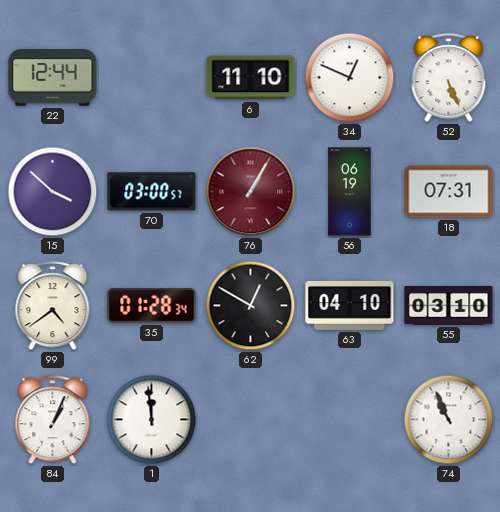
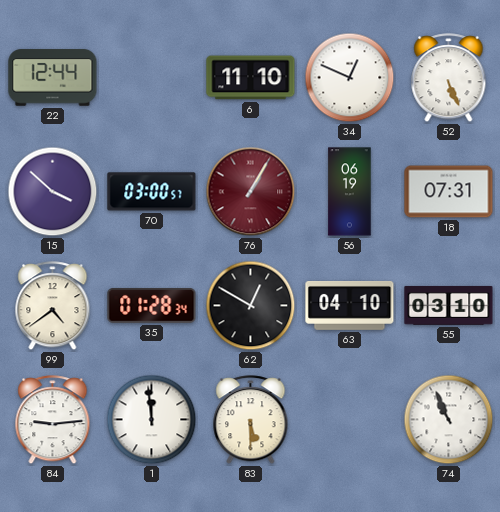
84: 1:04 -> 9:14
83: none -> 5:30
